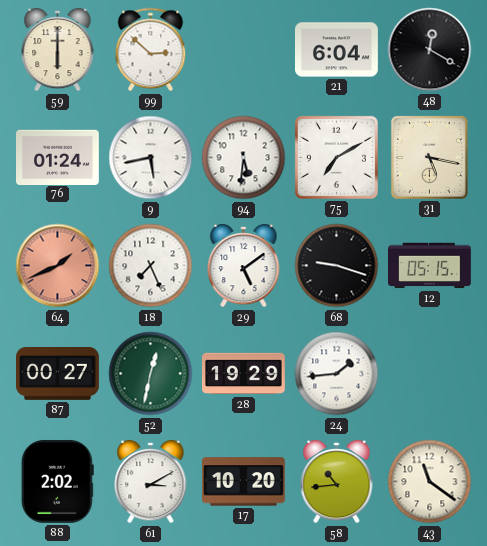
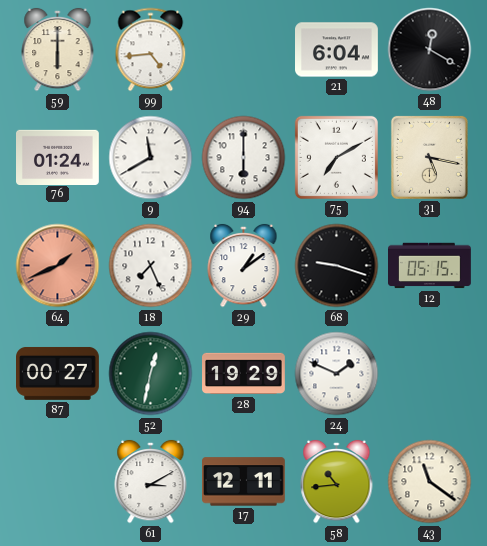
99: 2:52 -> 4:44
9: 5:43 -> 11:40
94: 5:31 -> 6:00
29: 5:09 -> 1:09
24: 1:44 -> 1:49
88: 2:02 -> none
17: 10:20 -> 12:11
